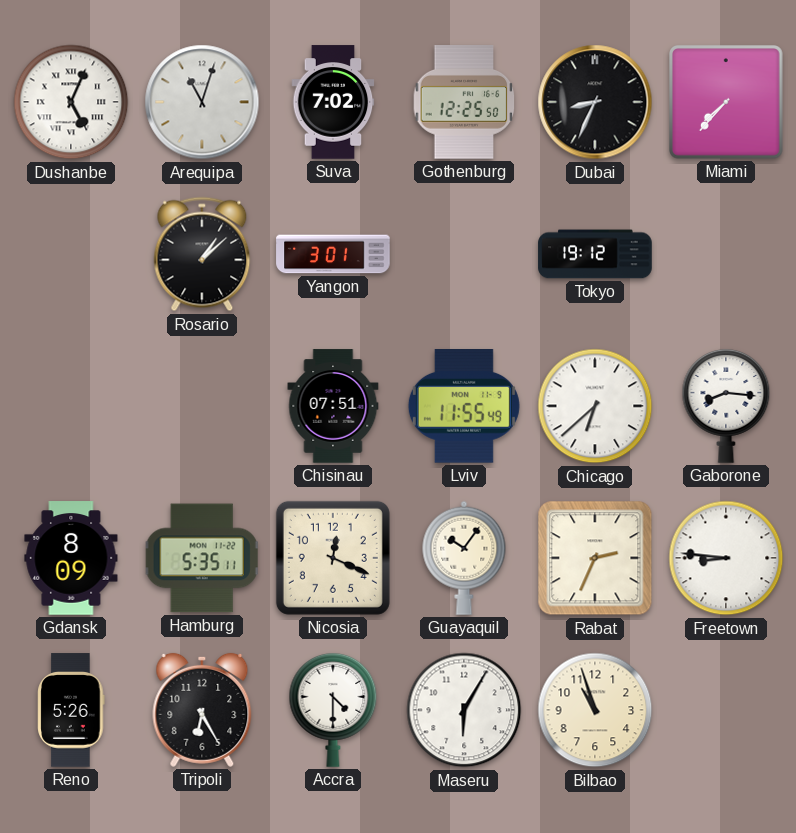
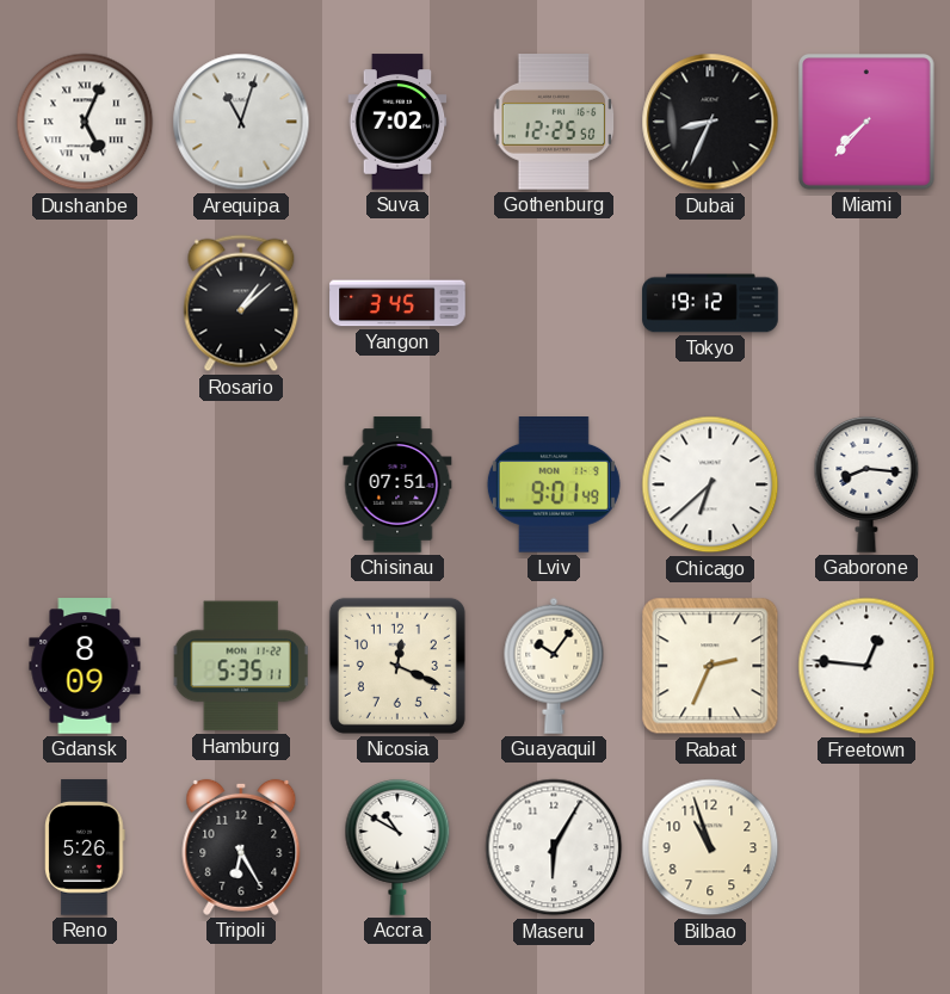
Yangon: 3:01 -> 3:45
Lviv: 11:55 -> 9:01
Freetown: 8:46 -> 12:46
Accra: 4:30 -> 10:50
